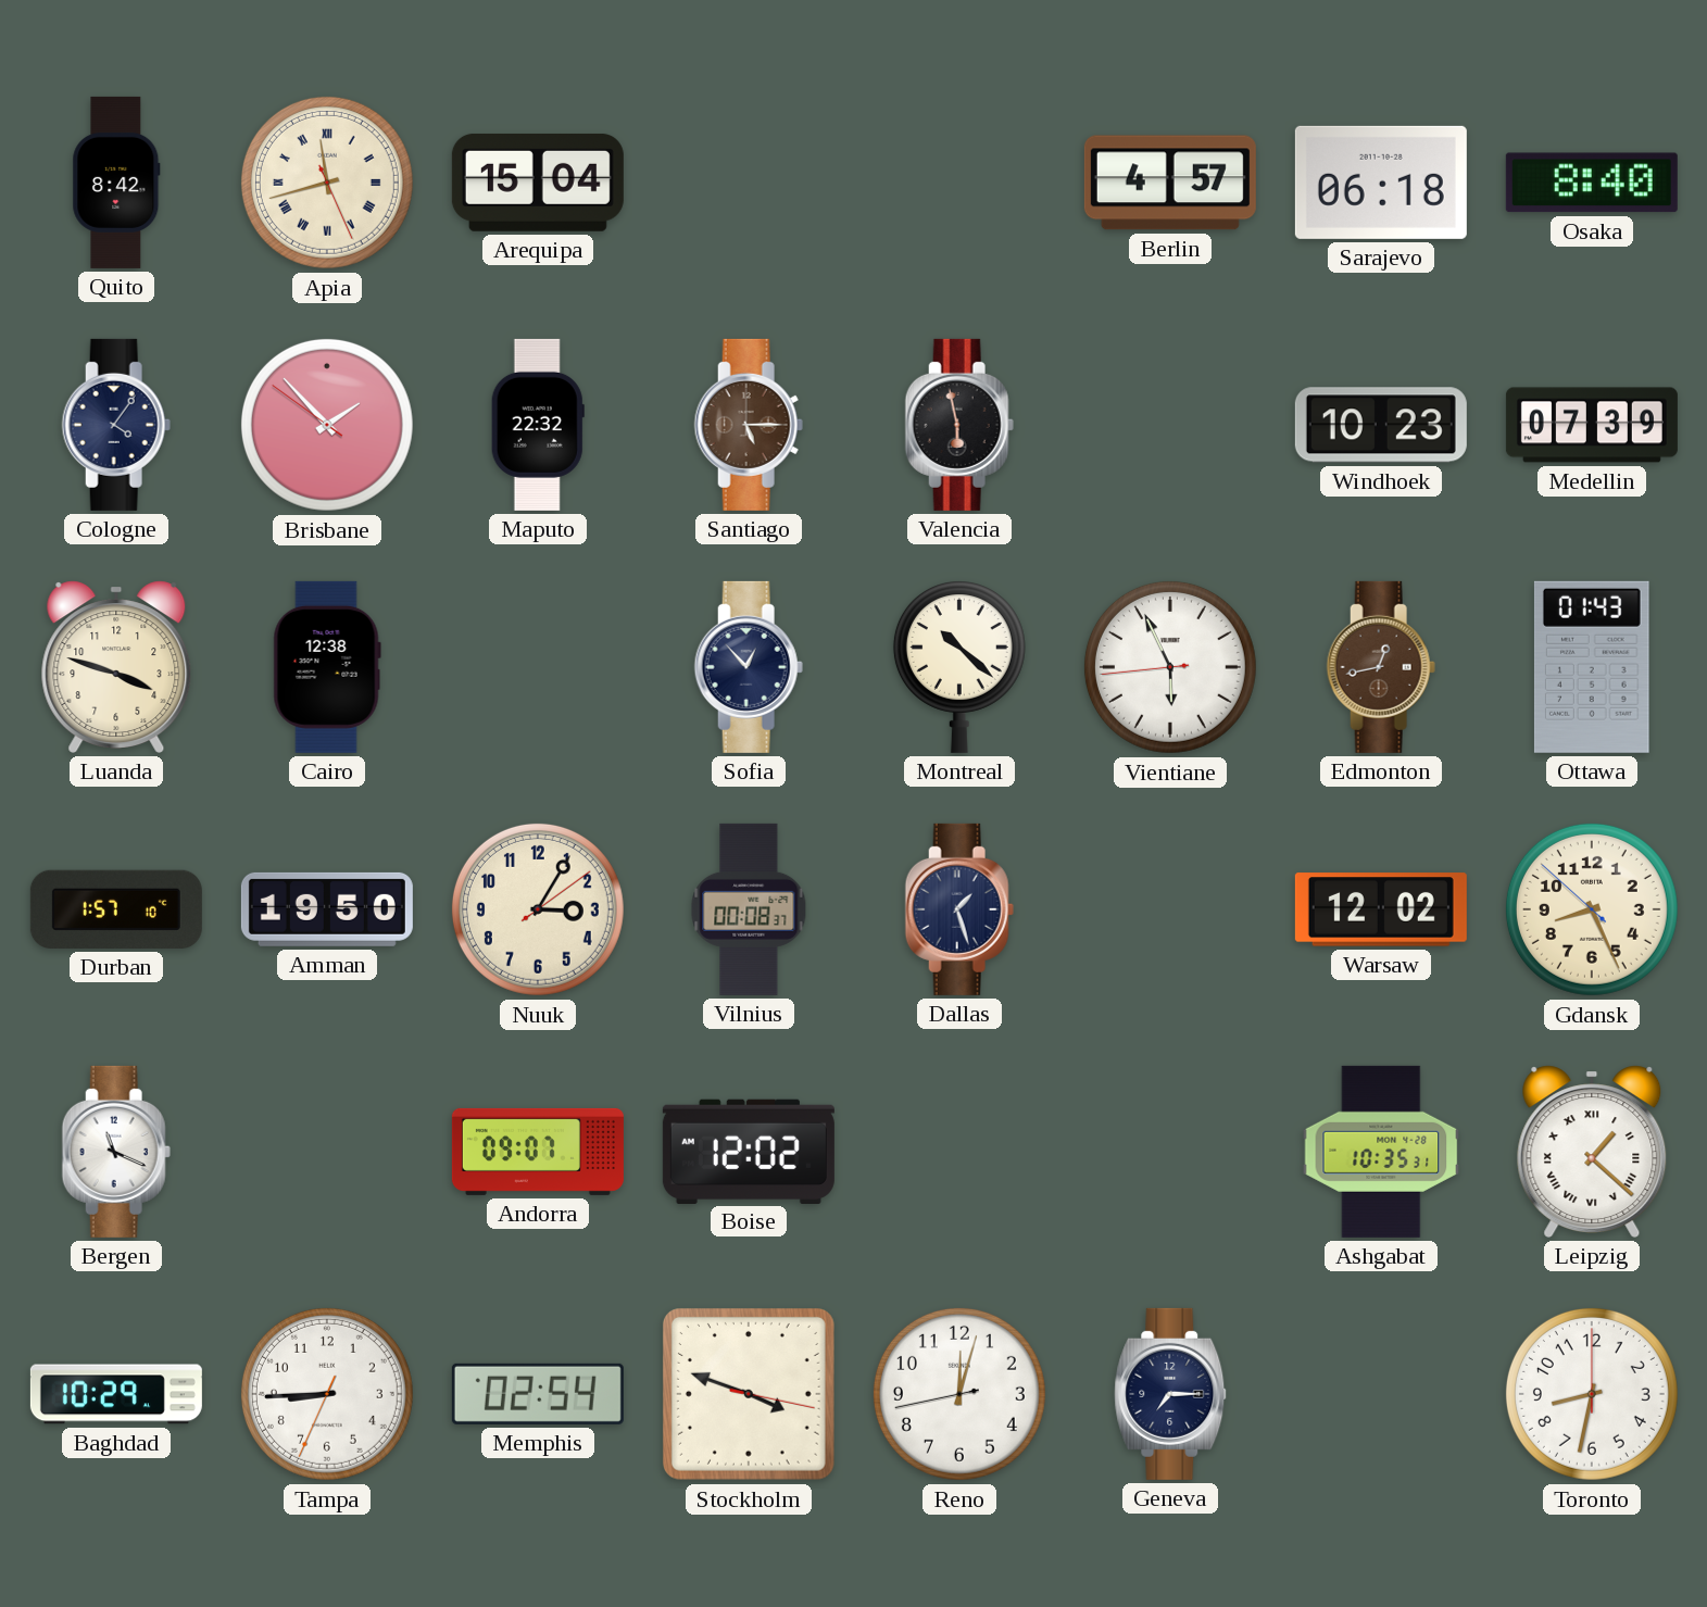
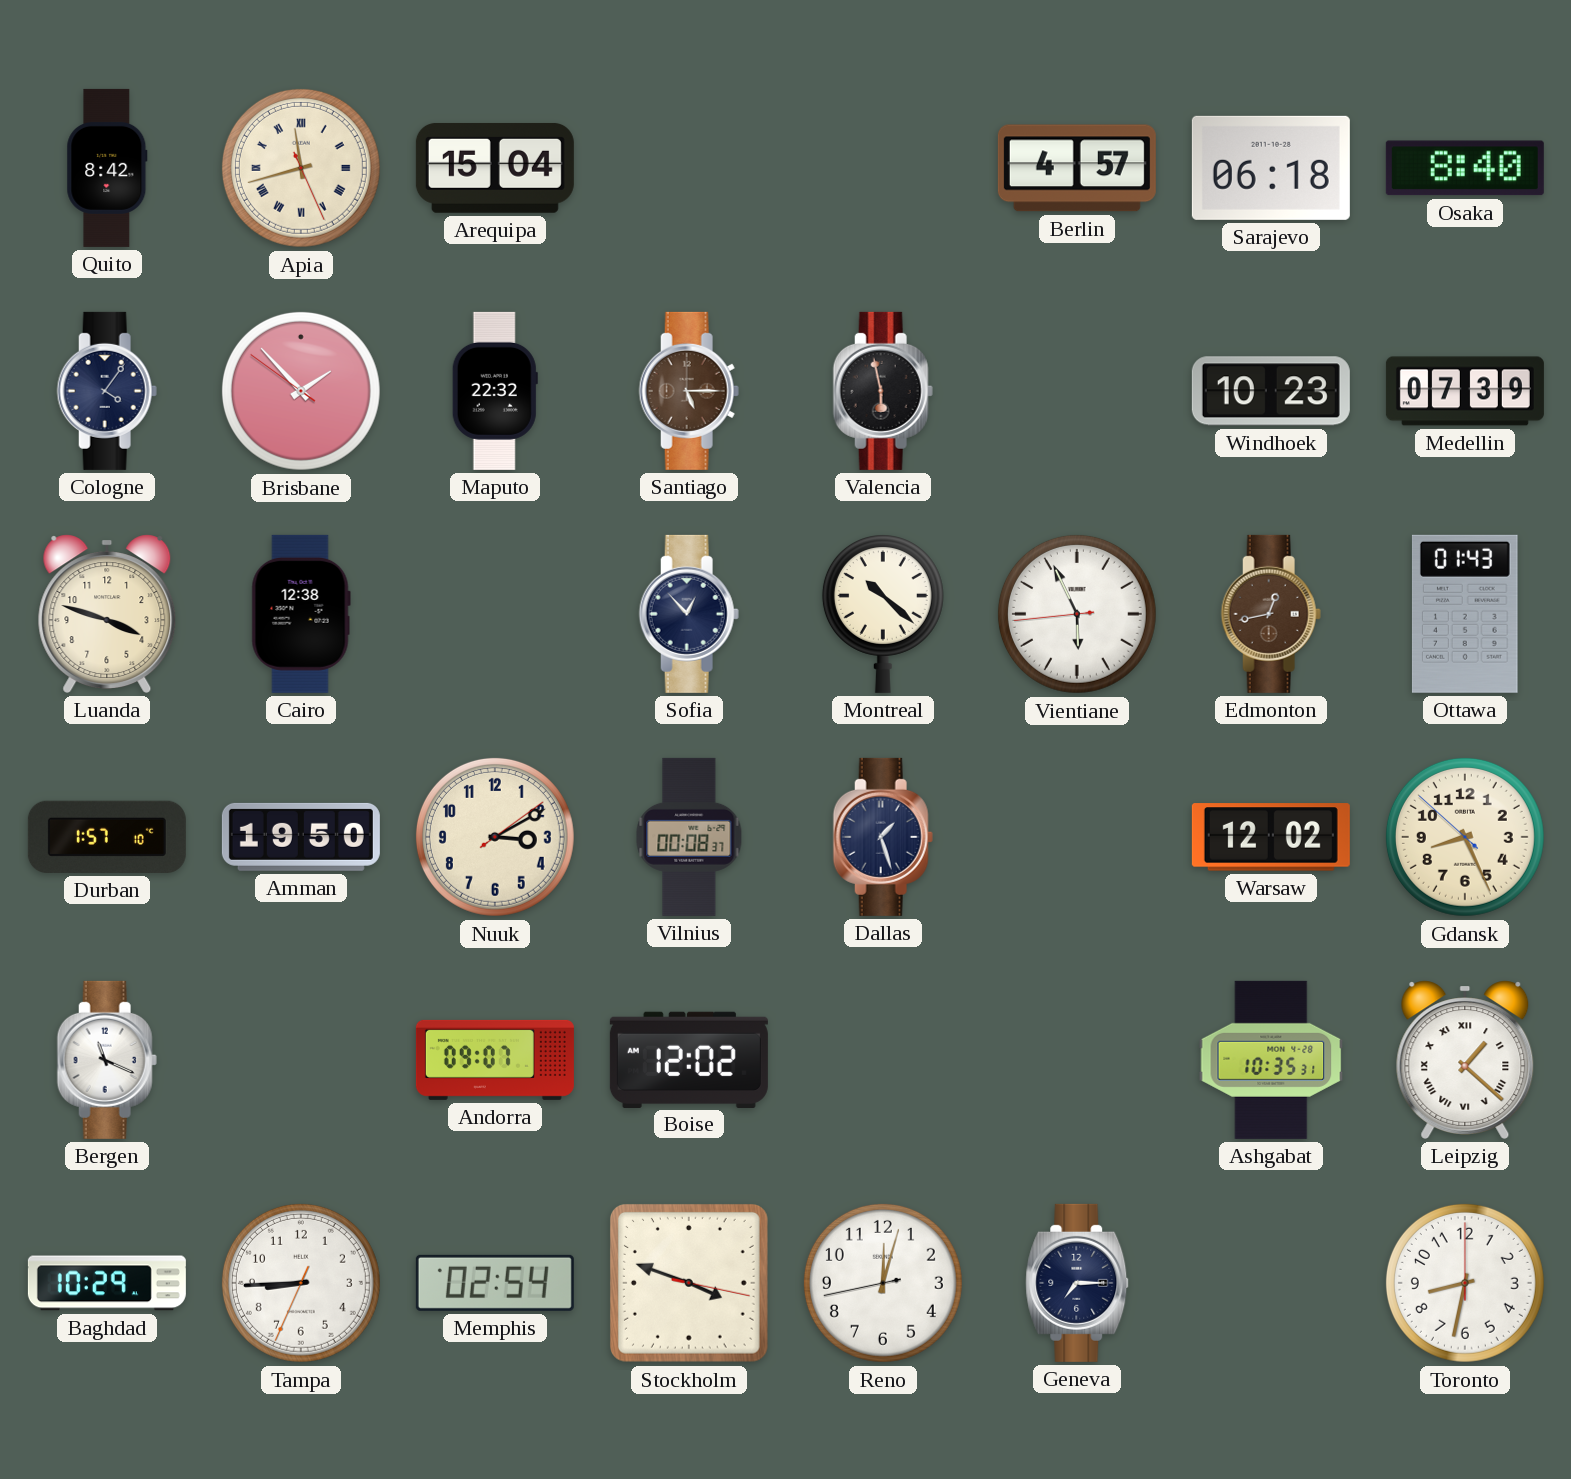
Nuuk: 3:05 -> 3:10
